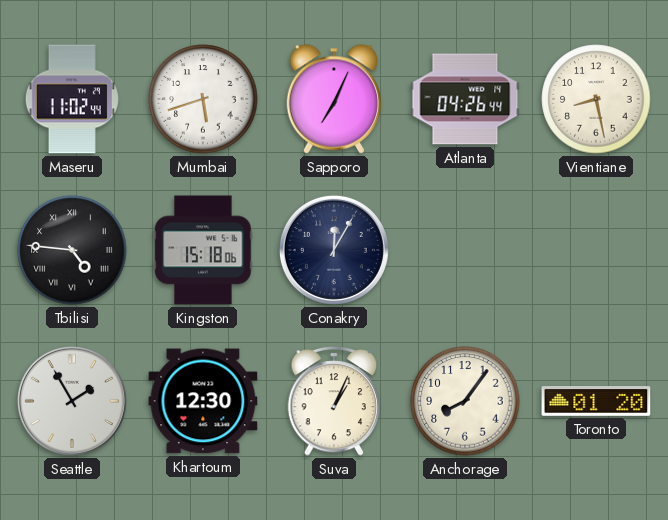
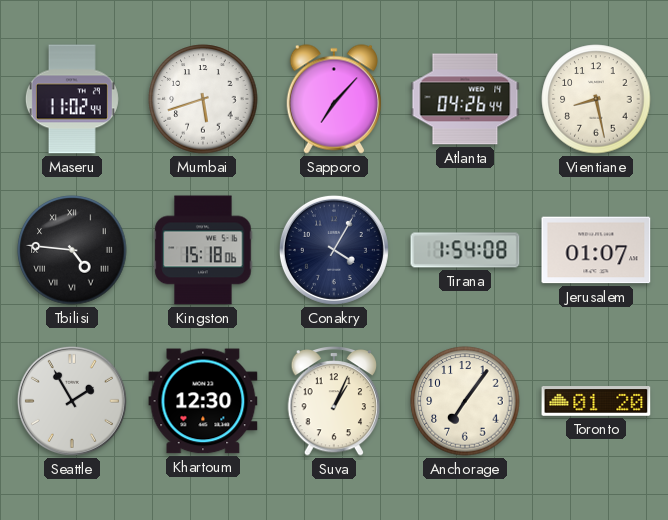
Sapporo: 7:04 -> 7:07
Conakry: 12:05 -> 4:05
Tirana: none -> 1:54
Jerusalem: none -> 01:07
Anchorage: 8:06 -> 7:06
